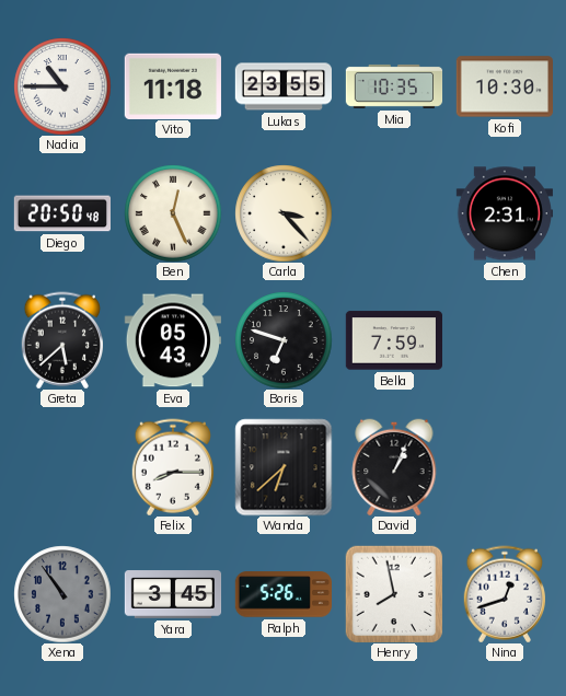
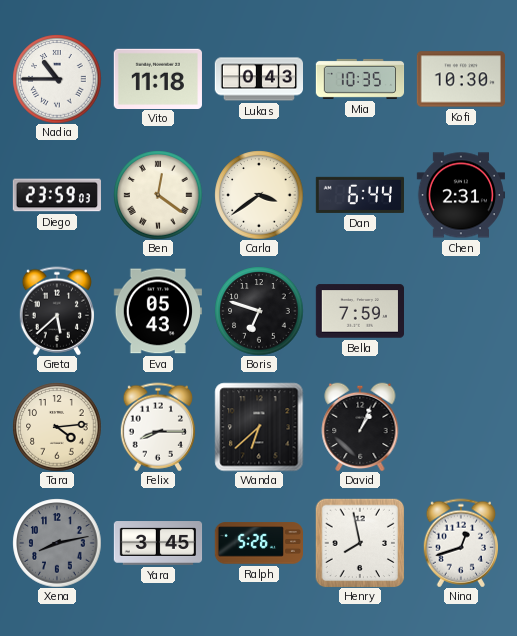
Lukas: 23:55 -> 0:43
Diego: 20:50 -> 23:59
Ben: 12:26 -> 12:21
Carla: 3:23 -> 3:39
Dan: none -> 6:44
Tara: none -> 4:14
Xena: 10:54 -> 8:13
